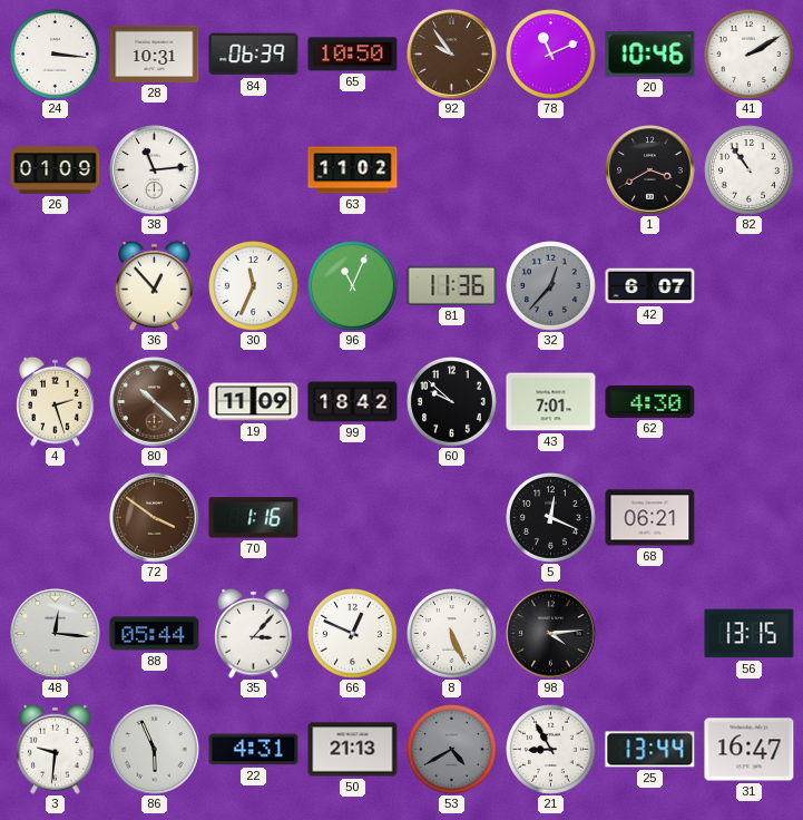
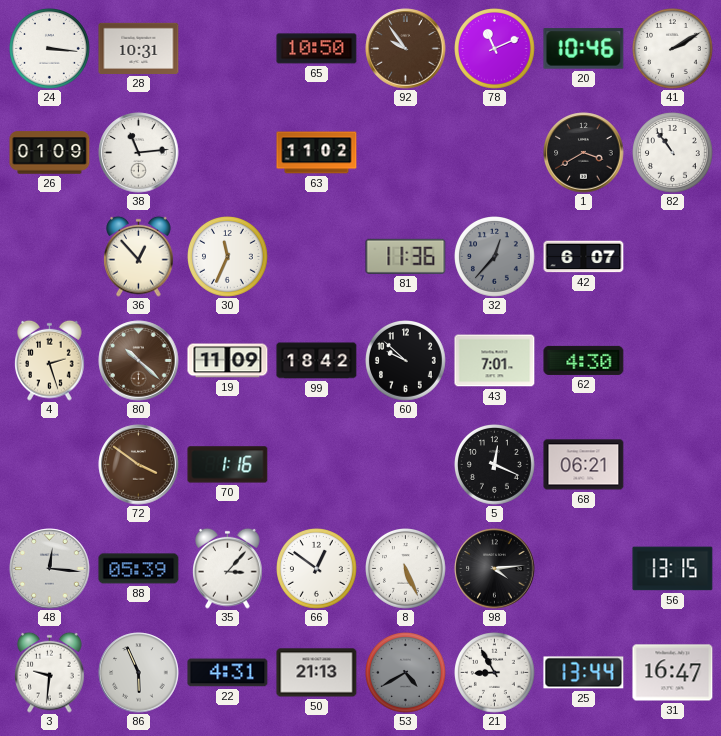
84: 06:39 -> none
96: 11:04 -> none
88: 05:44 -> 05:39
66: 12:49 -> 12:51
